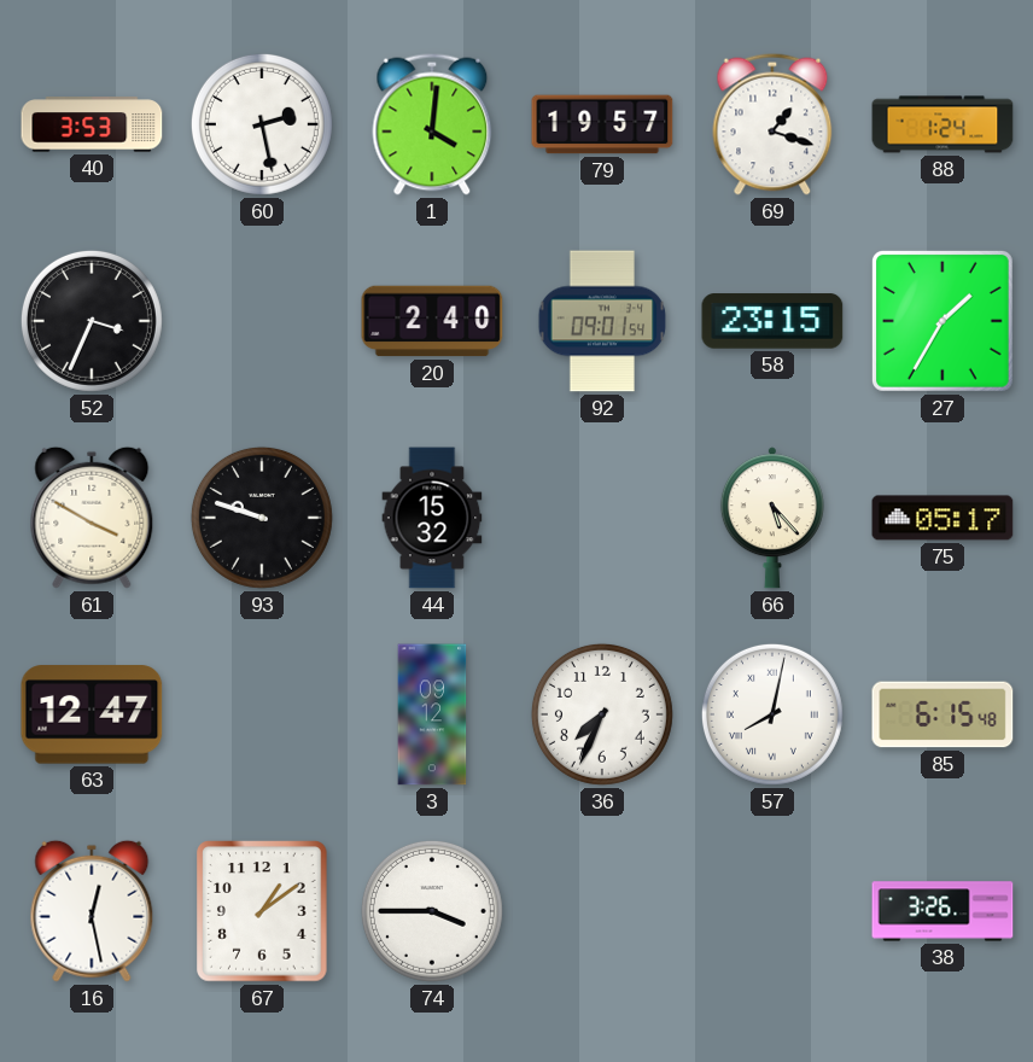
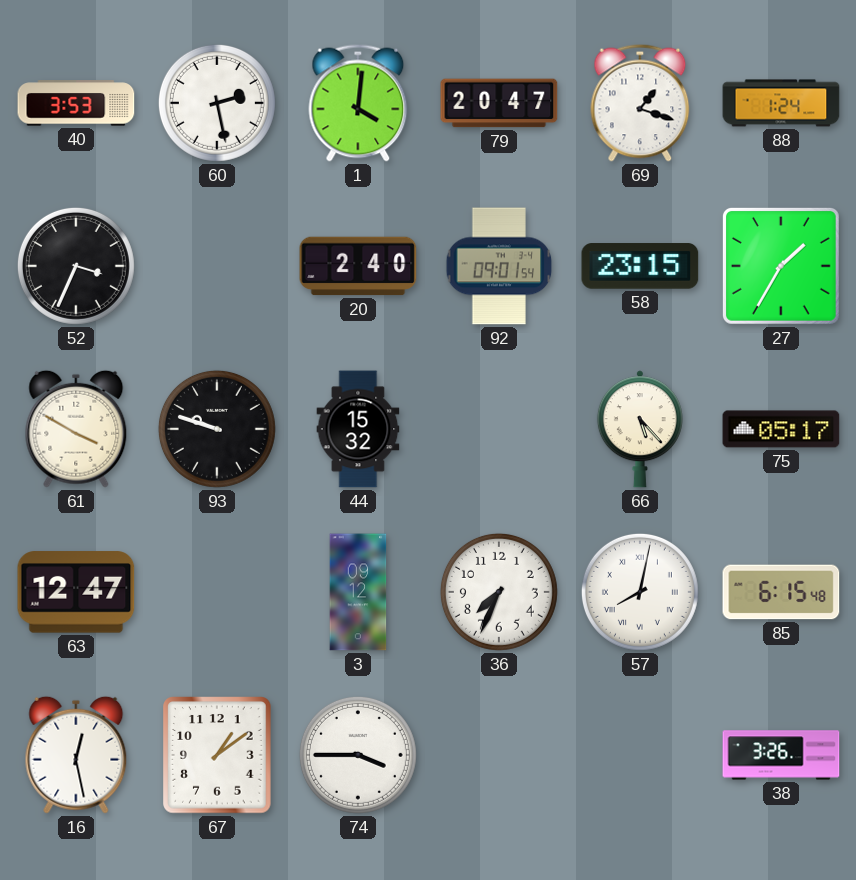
79: 19:57 -> 20:47
